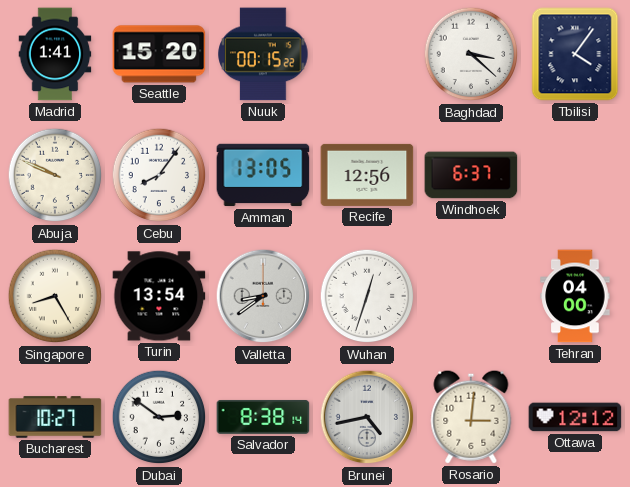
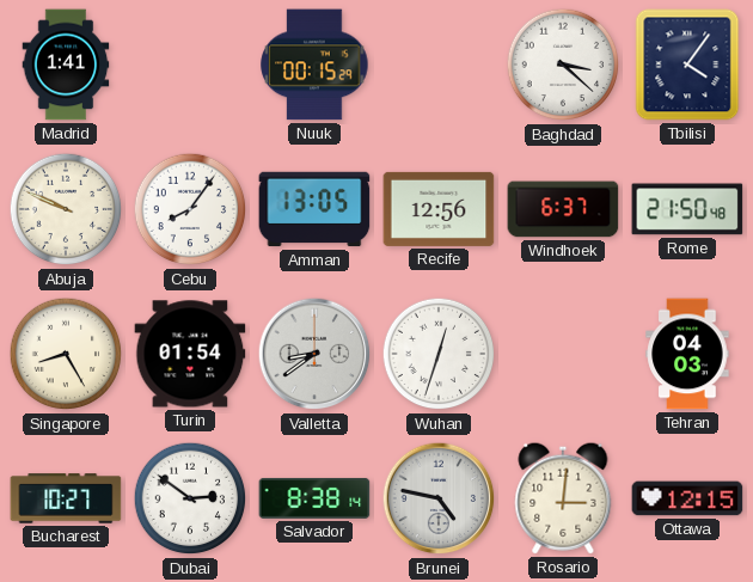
Seattle: 15:20 -> none
Nuuk: 00:15:22 -> 00:15:29
Rome: none -> 21:50
Turin: 13:54 -> 01:54
Tehran: 04:00 -> 04:03
Brunei: 4:43 -> 4:47
Ottawa: 12:12 -> 12:15
